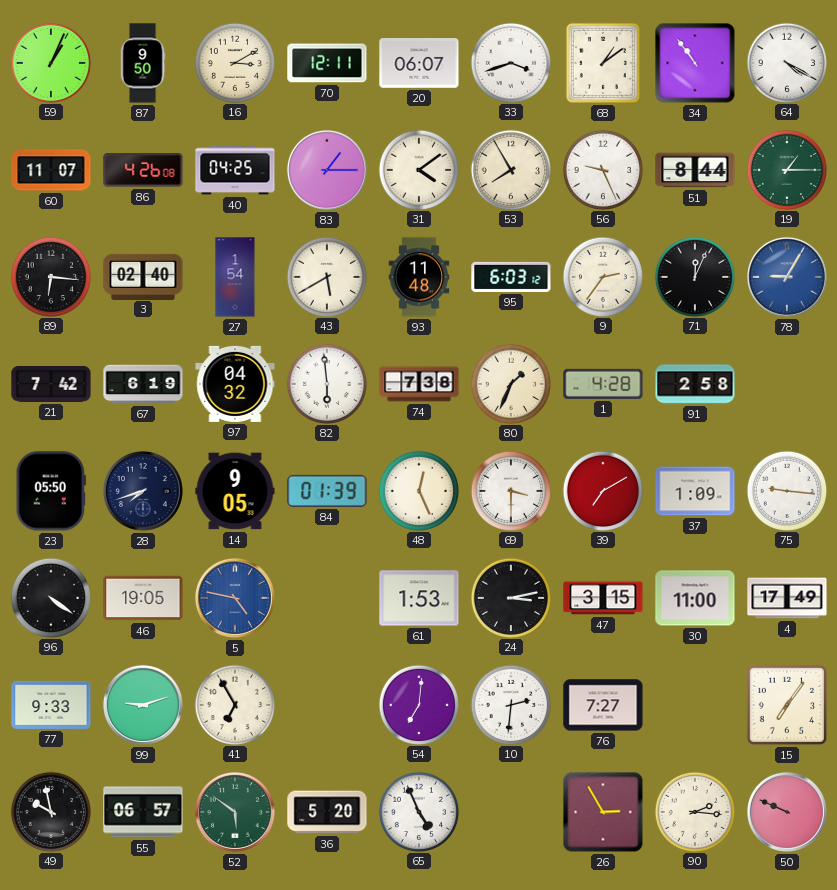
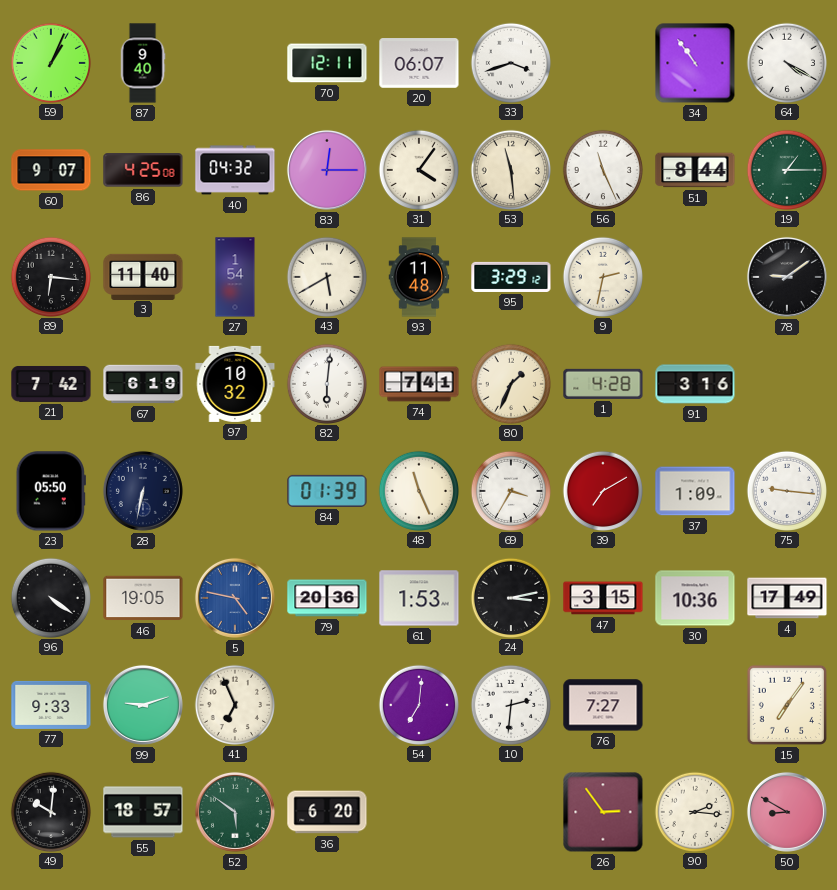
87: 9:50 -> 9:40
16: 3:10 -> none
68: 1:09 -> none
60: 11:07 -> 9:07
86: 4:26 -> 4:25
40: 04:25 -> 04:32
83: 1:15 -> 12:15
31: 4:09 -> 4:06
53: 7:55 -> 11:29
56: 9:26 -> 11:26
3: 02:40 -> 11:40
95: 6:03 -> 3:29
9: 2:36 -> 2:32
71: 12:04 -> none
78: 9:05 -> 9:09
78 dial: blue -> black
97: 04:32 -> 10:32
82: 5:59 -> 6:01
74: 7:38 -> 7:41
91: 2:58 -> 3:16
28: 7:42 -> 6:32
14: 9:05 -> none
48: 12:26 -> 11:26
69: 3:30 -> 3:35
79: none -> 20:36
30: 11:00 -> 10:36
41: 6:55 -> 6:56
49: 9:58 -> 10:01
55: 06:57 -> 18:57
36: 5:20 -> 6:20
65: 4:56 -> none
26: 2:55 -> 2:54
50: 9:49 -> 8:50
